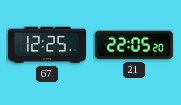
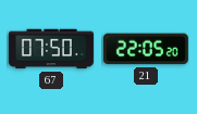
67: 12:25 -> 07:50
